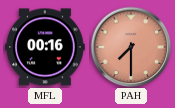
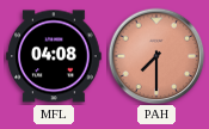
MFL: 00:16 -> 04:08
